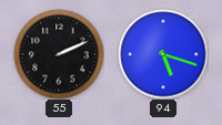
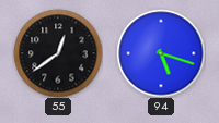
55: 2:11 -> 12:39
